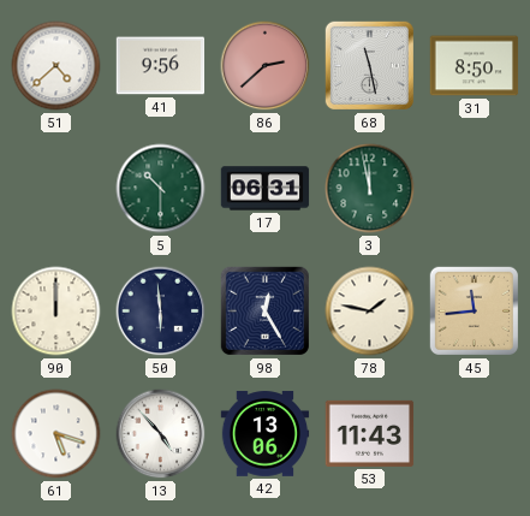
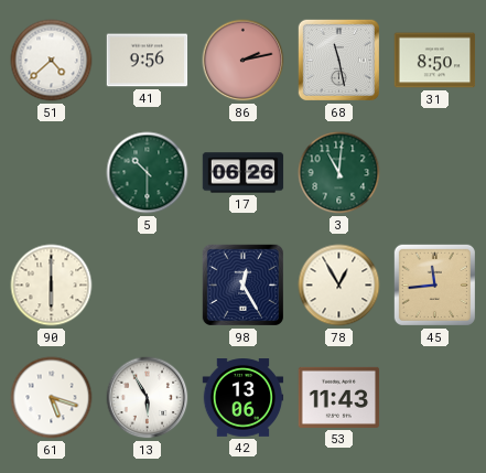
86: 2:38 -> 2:13
17: 06:31 -> 06:26
3: 11:58 -> 11:01
90: 12:00 -> 6:00
50: 5:59 -> none
78: 1:47 -> 12:55
13: 4:53 -> 5:55
